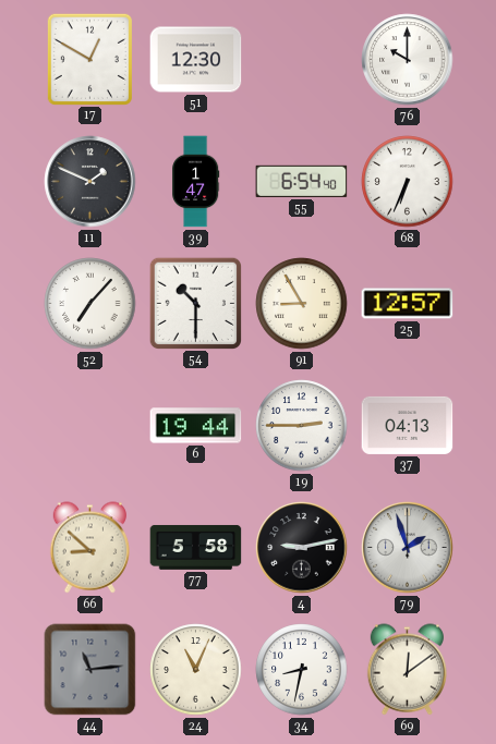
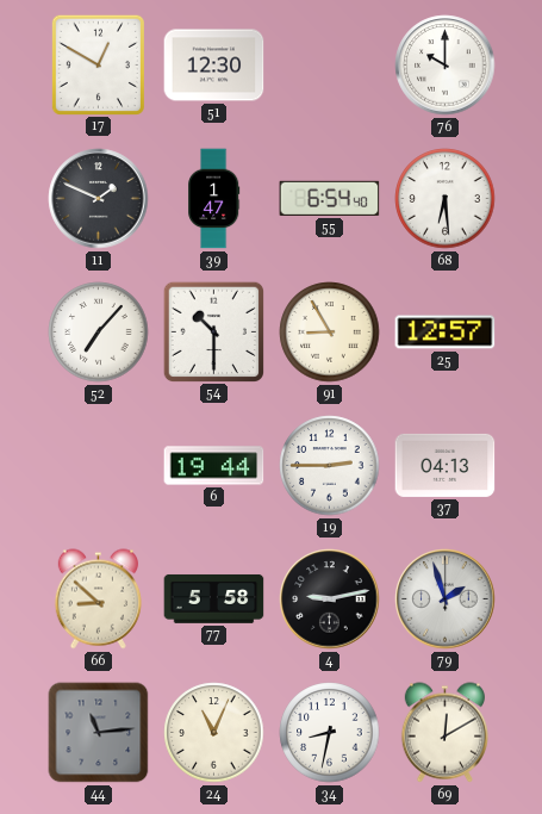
68: 6:34 -> 6:29
69: 12:09 -> 12:10
